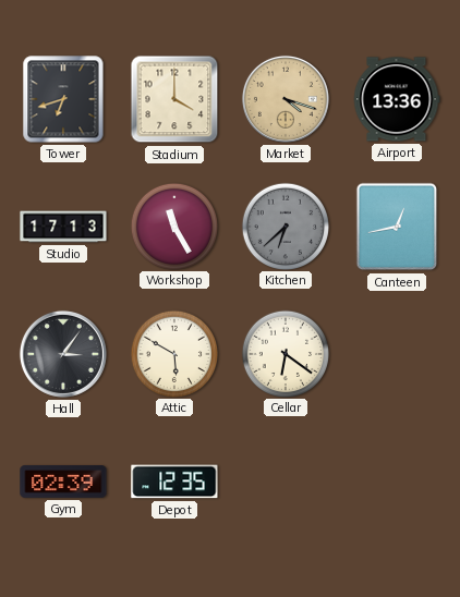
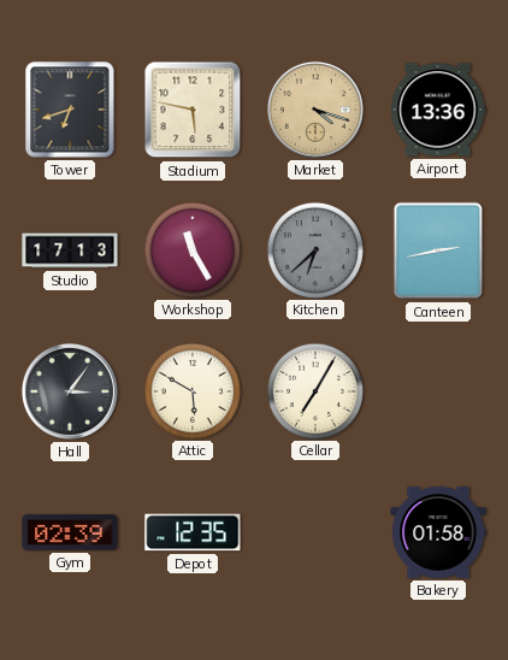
Stadium: 4:00 -> 5:47
Canteen: 12:43 -> 2:43
Cellar: 6:21 -> 7:05
Bakery: none -> 01:58
